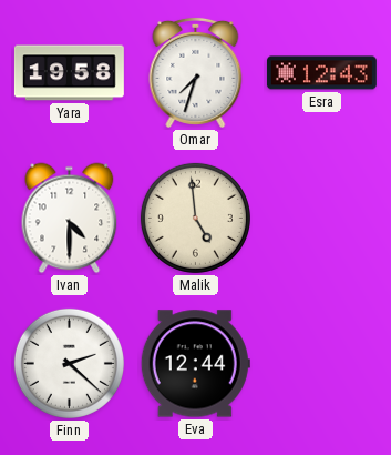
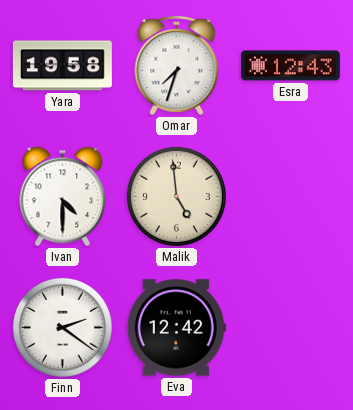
Finn: 2:22 -> 2:21
Eva: 12:44 -> 12:42
